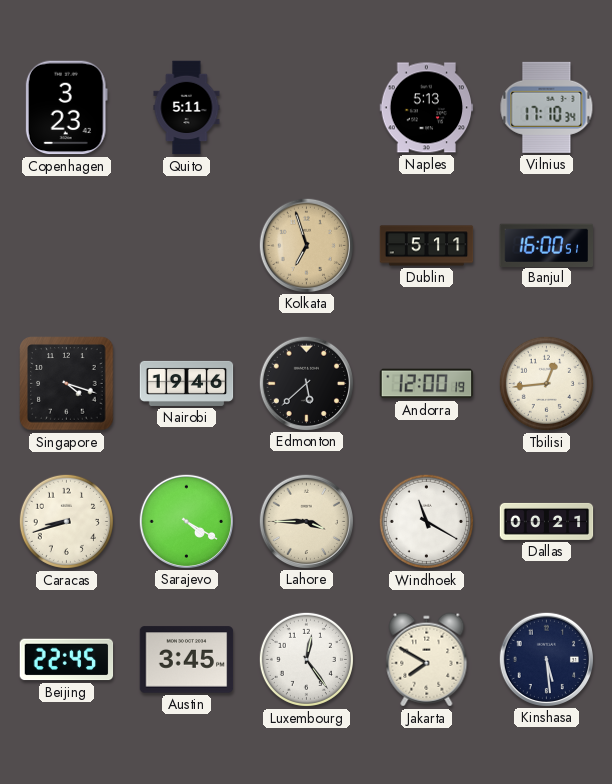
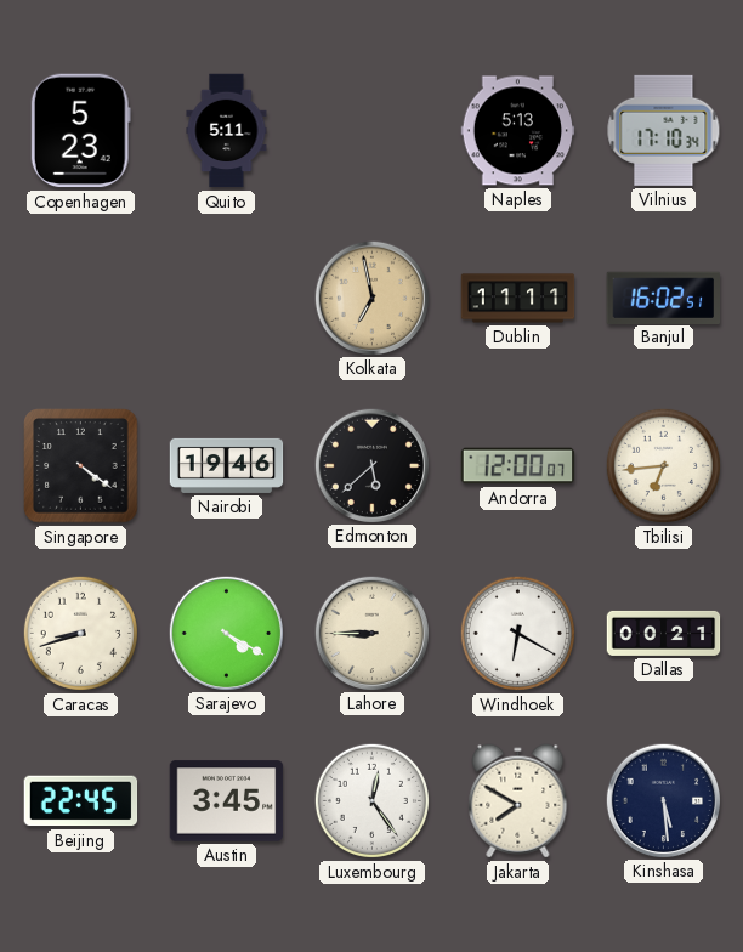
Copenhagen: 3:23 -> 5:23
Kolkata: 6:57 -> 6:58
Dublin: 5:11 -> 11:11
Banjul: 16:00 -> 16:02
Singapore: 4:18 -> 4:21
Andorra: 12:00:19 -> 12:00:07
Tbilisi: 12:44 -> 6:44
Lahore: 3:45 -> 8:45
Windhoek: 11:20 -> 6:20
